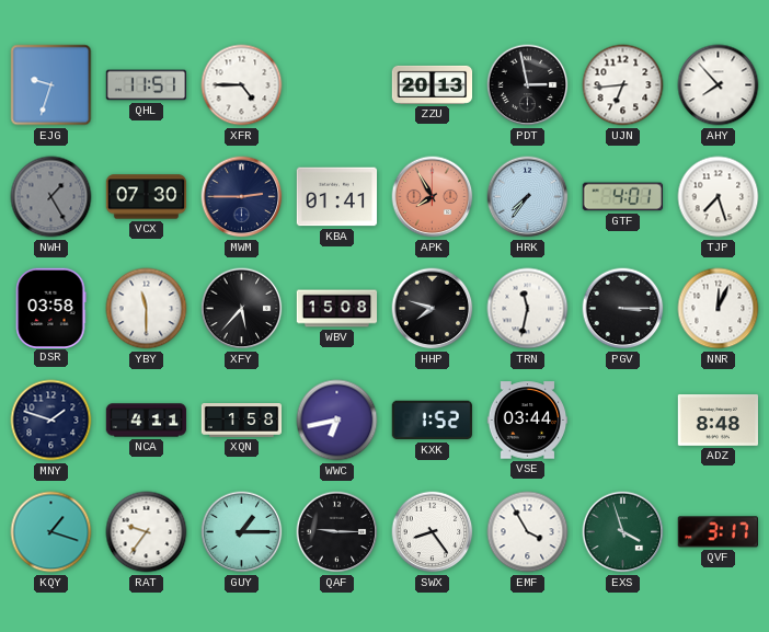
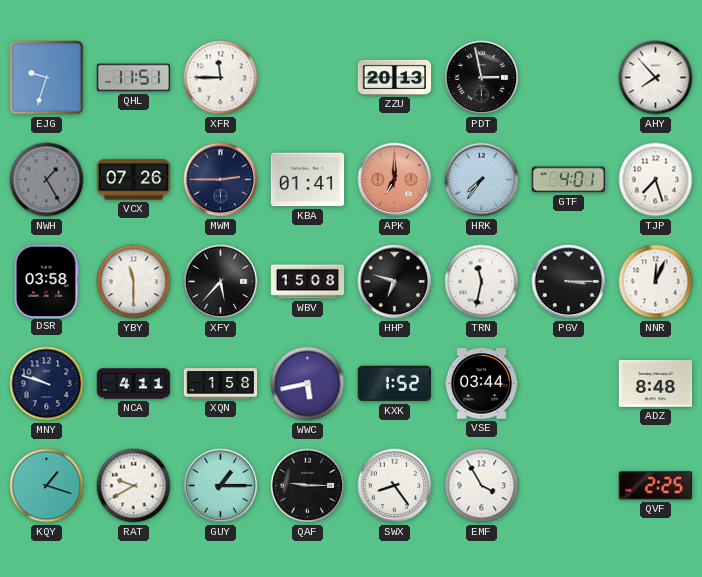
XFR: 4:45 -> 11:45
UJN: 6:44 -> none
VCX: 07:30 -> 07:26
APK: 7:55 -> 7:00
HHP: 7:48 -> 6:48
MNY: 1:48 -> 9:48
WWC: 6:43 -> 5:43
RAT: 9:36 -> 9:40
EXS: 3:57 -> none
QVF: 3:17 -> 2:25
